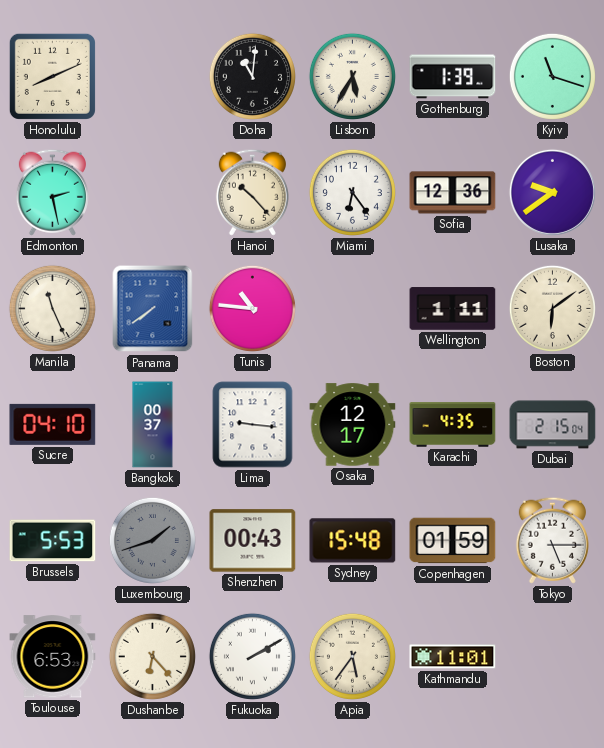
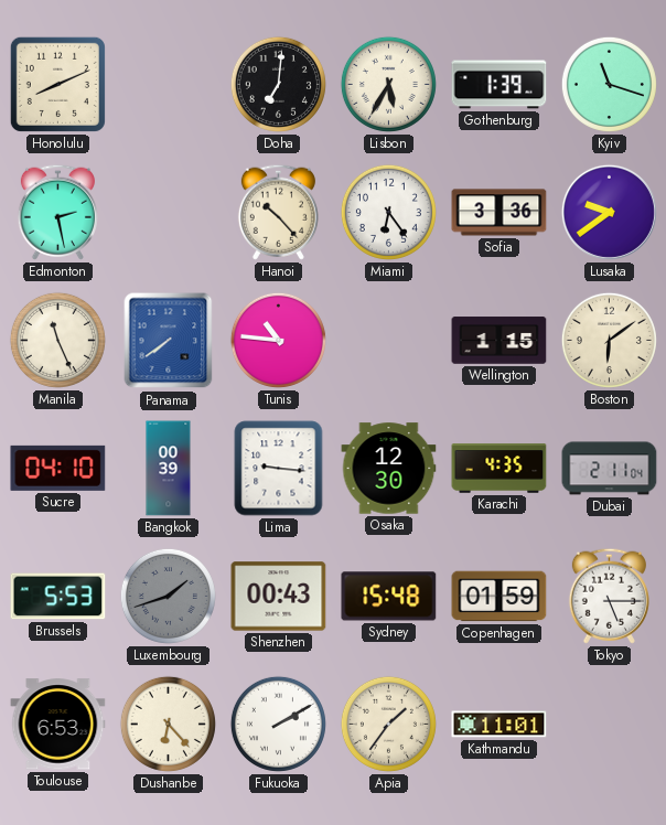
Doha: 11:01 -> 7:01
Sofia: 12:36 -> 3:36
Wellington: 1:11 -> 1:15
Bangkok: 00:37 -> 00:39
Osaka: 12:17 -> 12:30
Dubai: 2:15 -> 2:11
Apia: 5:36 -> 1:36
